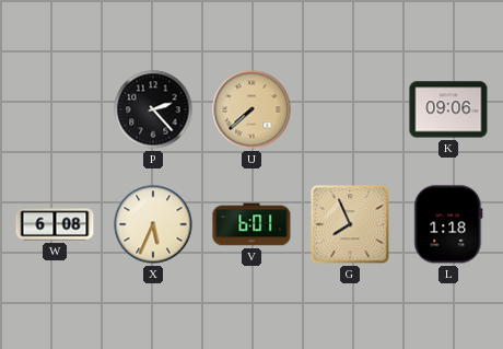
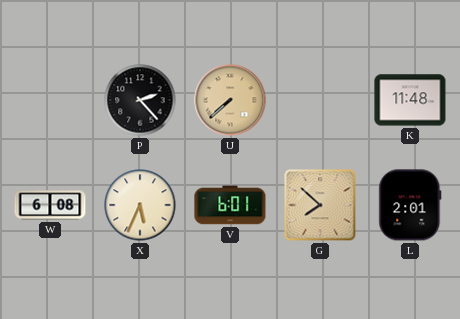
K: 09:06 -> 11:48
G: 7:56 -> 7:52
L: 1:18 -> 2:01
